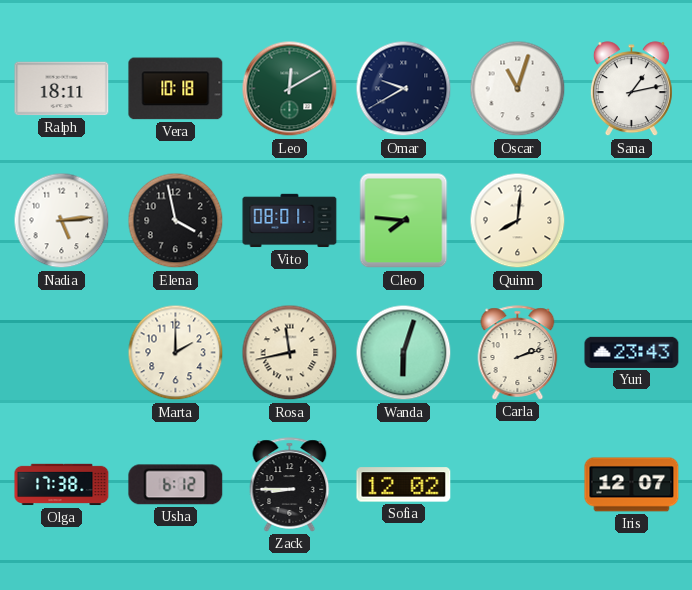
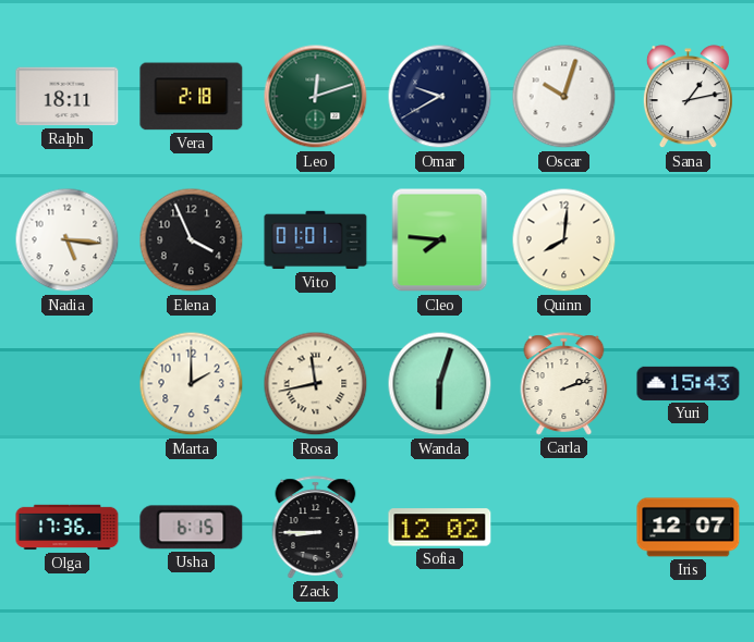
Vera: 10:18 -> 2:18
Leo: 12:10 -> 12:12
Oscar: 11:03 -> 10:03
Nadia: 5:14 -> 5:16
Elena: 3:58 -> 3:56
Vito: 08:01 -> 01:01
Yuri: 23:43 -> 15:43
Olga: 17:38 -> 17:36
Usha: 6:12 -> 6:15
